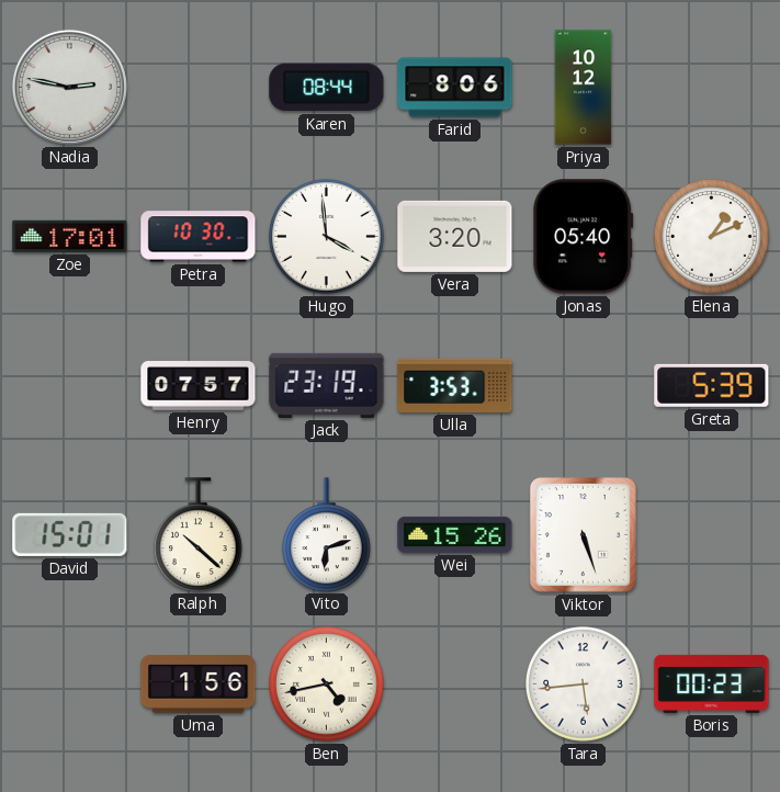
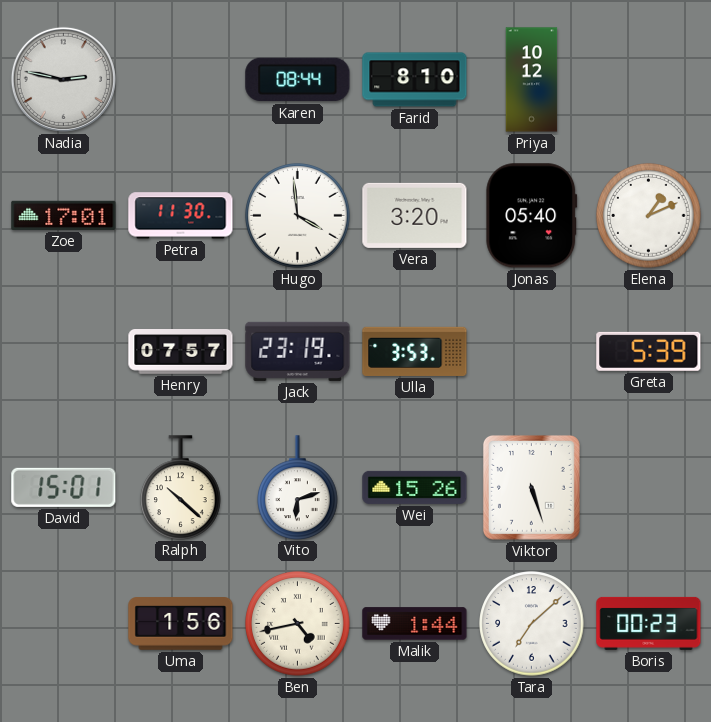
Farid: 8:06 -> 8:10
Petra: 10:30 -> 11:30
Malik: none -> 1:44
Tara: 5:44 -> 7:08
